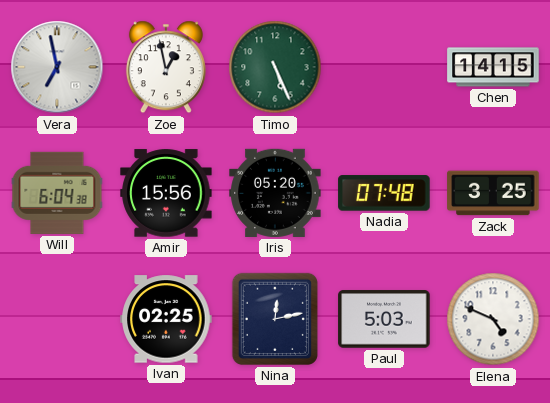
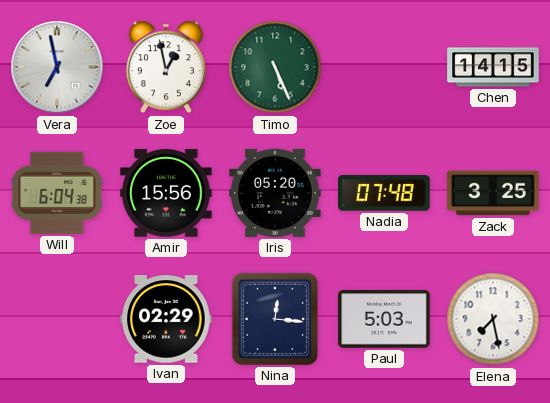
Ivan: 02:25 -> 02:29
Nina: 12:13 -> 12:16
Elena: 4:49 -> 7:28
